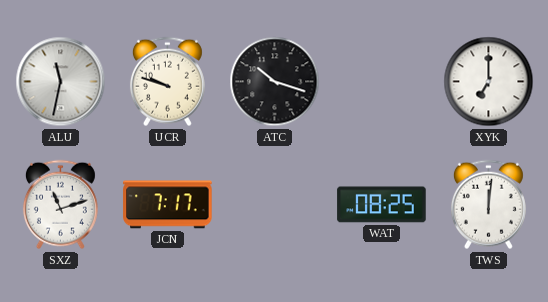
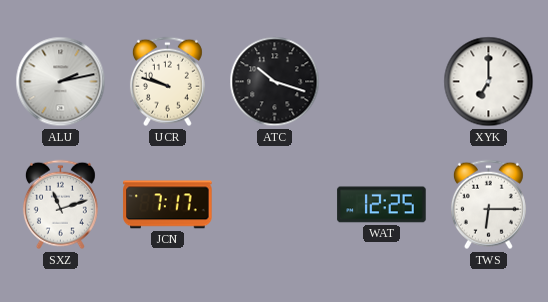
ALU: 11:32 -> 2:13
WAT: 08:25 -> 12:25
TWS: 12:01 -> 6:15
